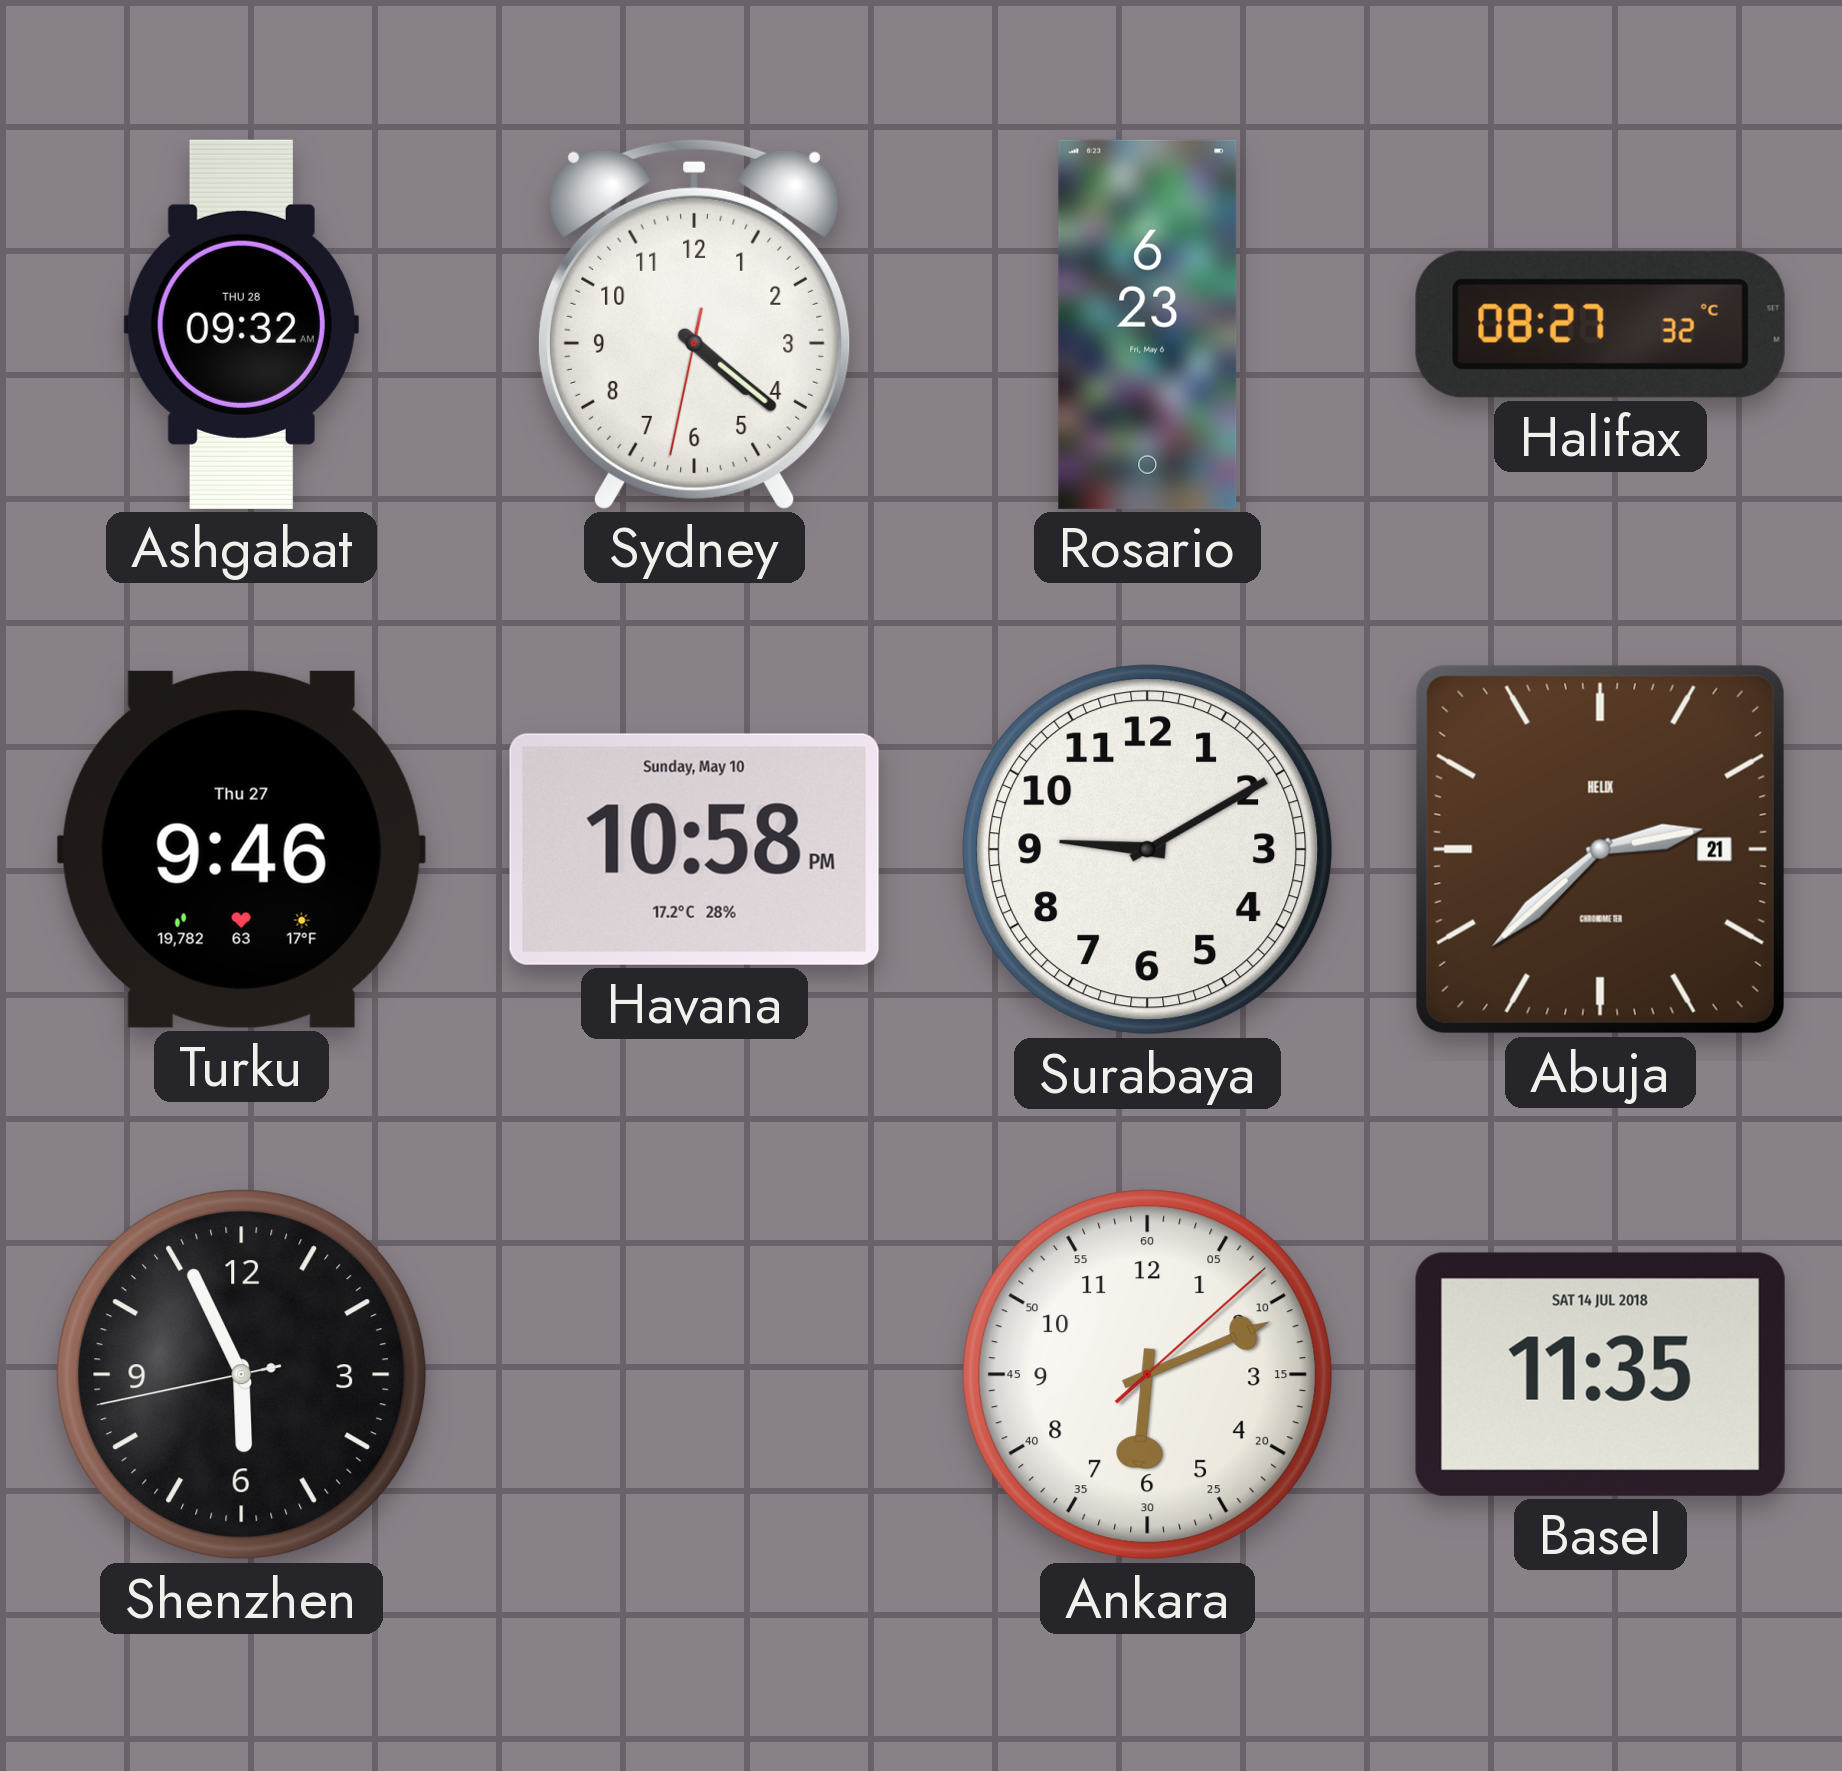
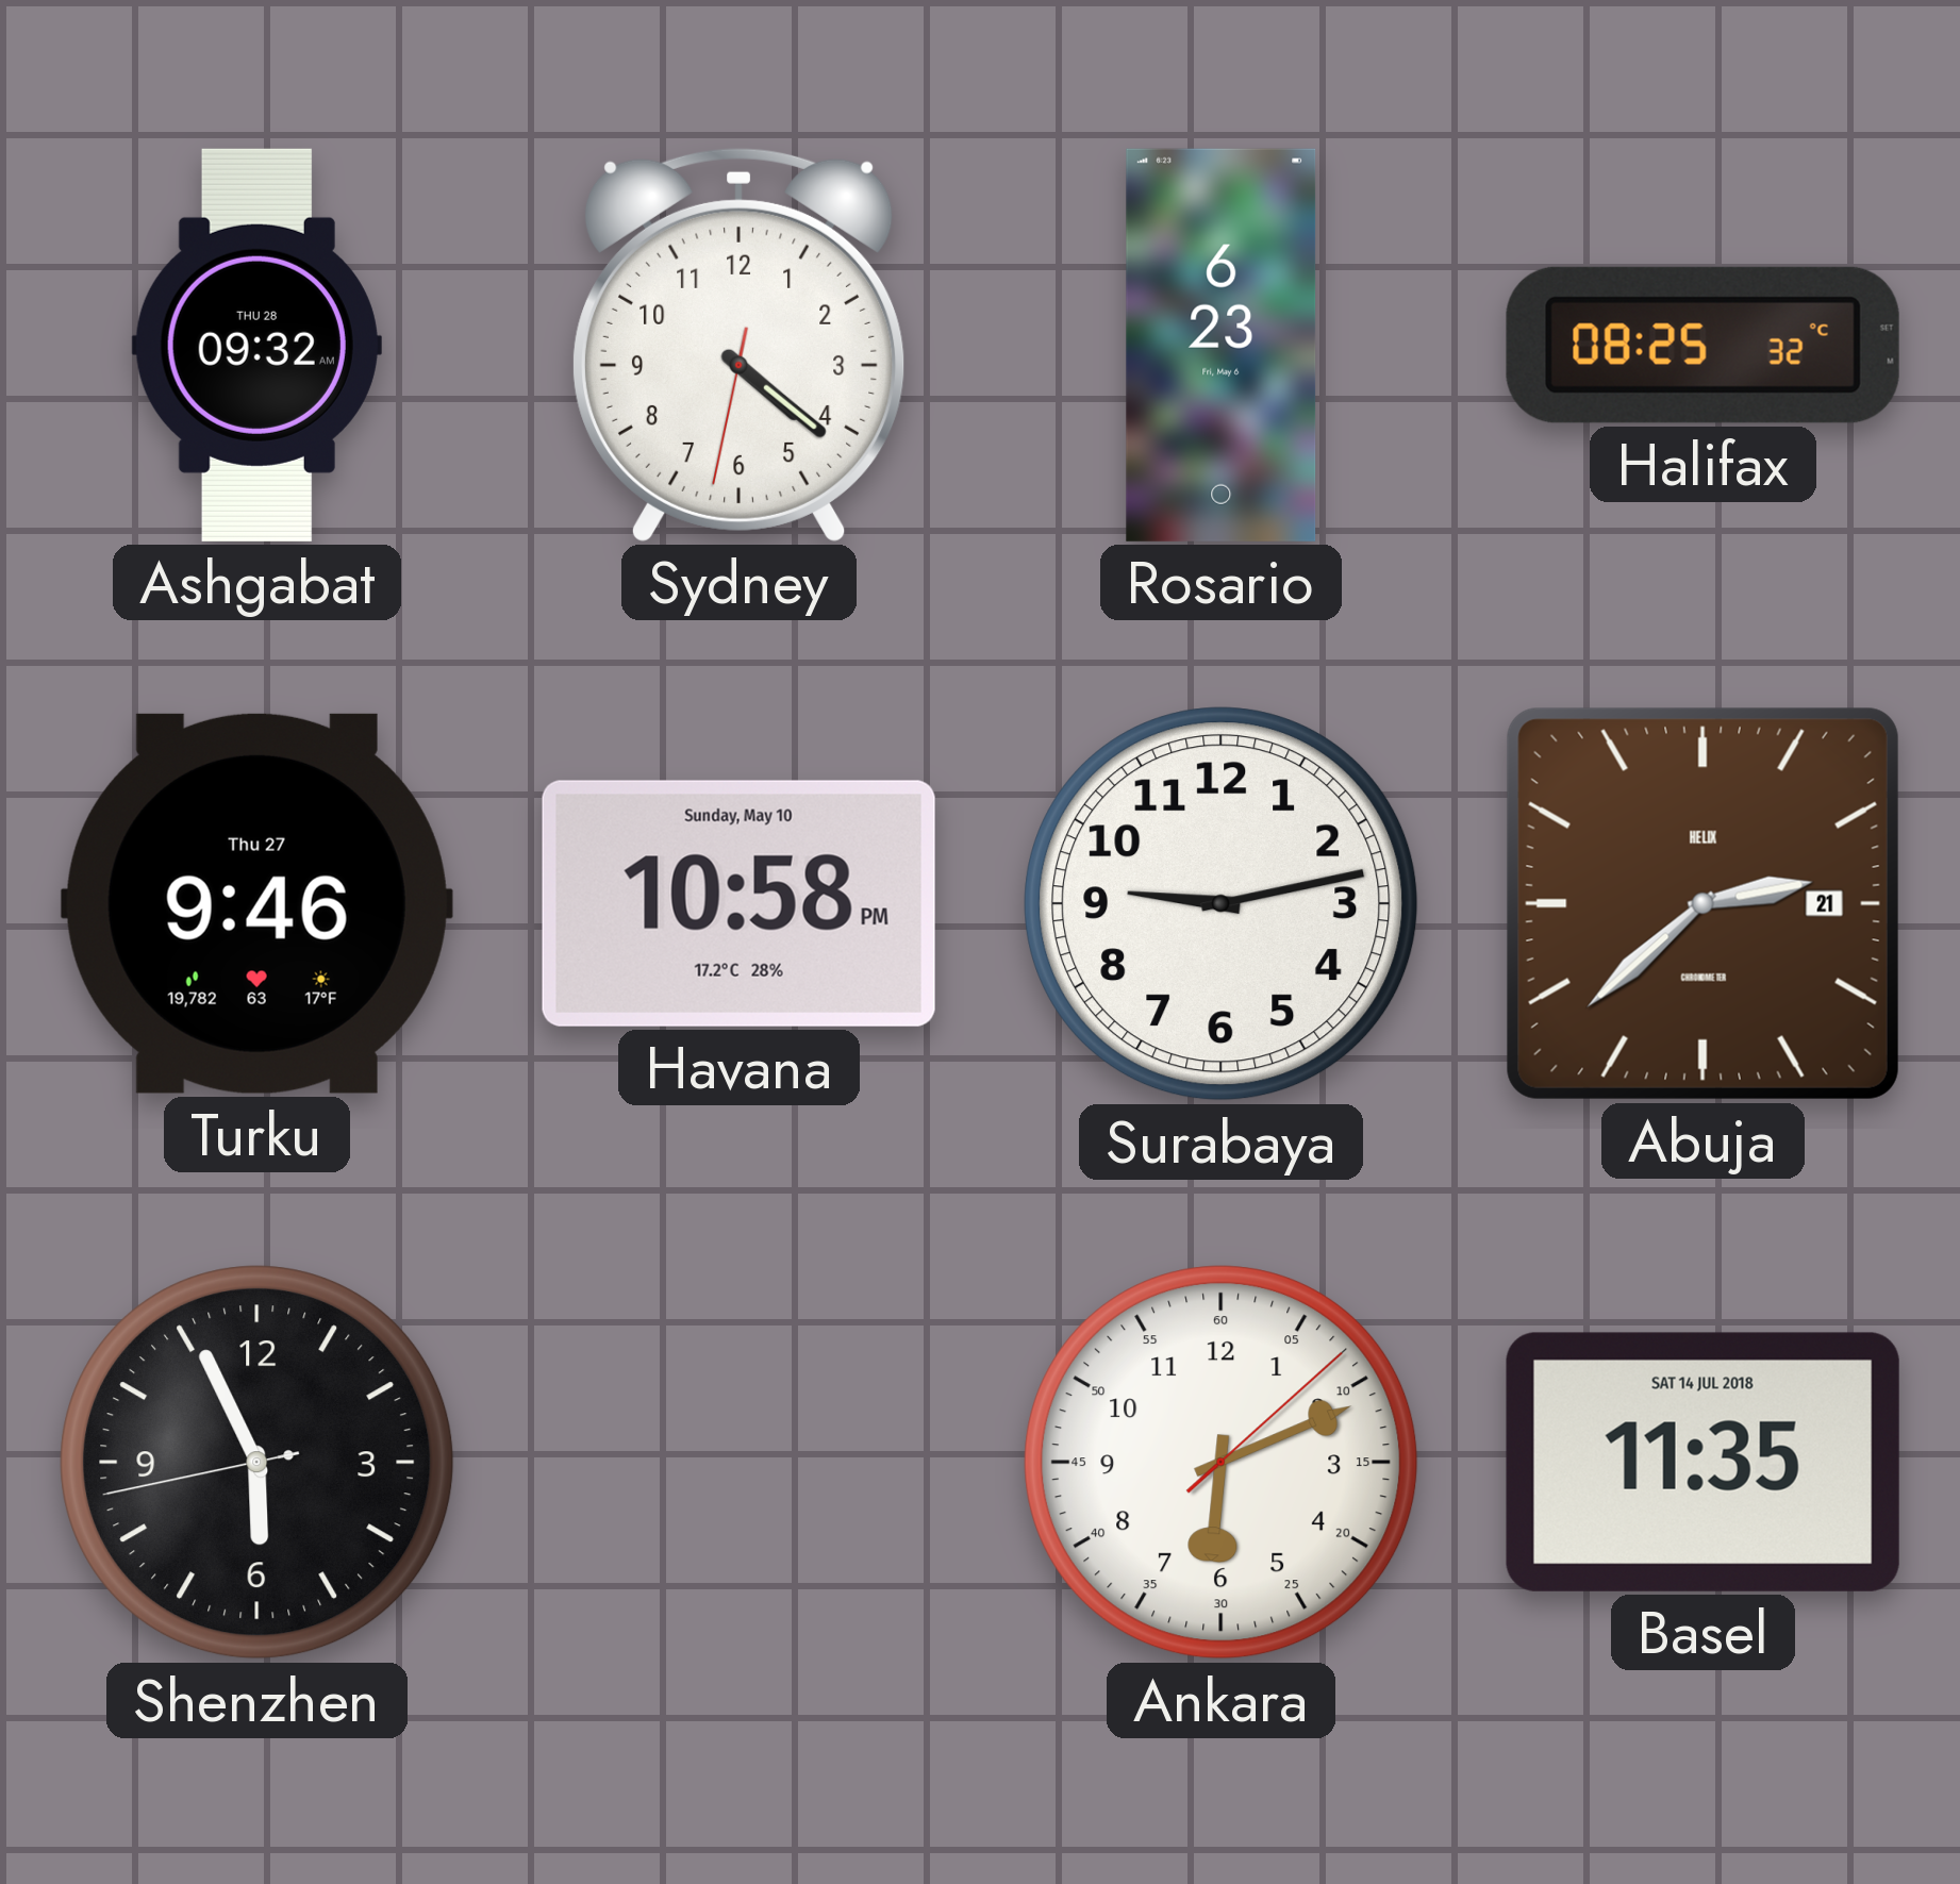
Halifax: 08:27 -> 08:25
Surabaya: 9:10 -> 9:13
